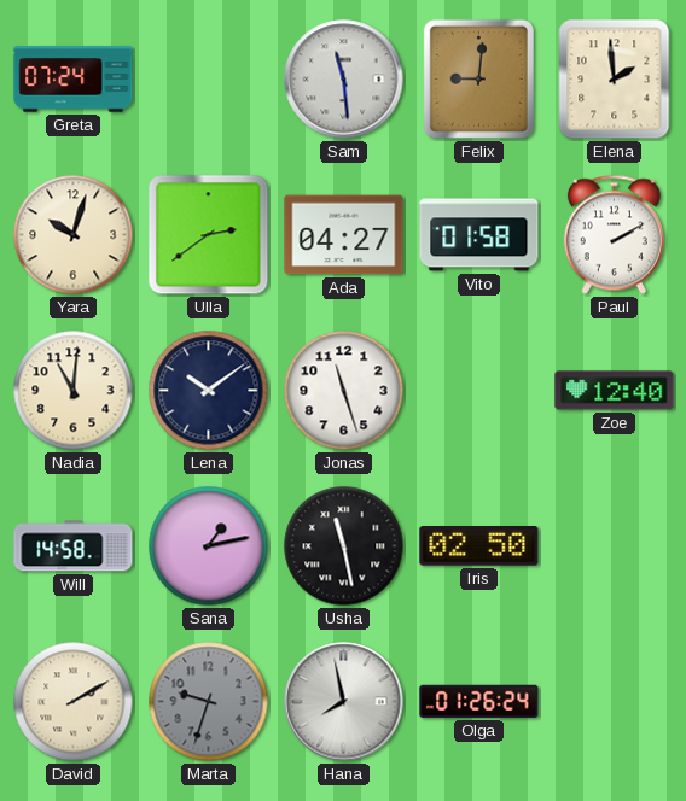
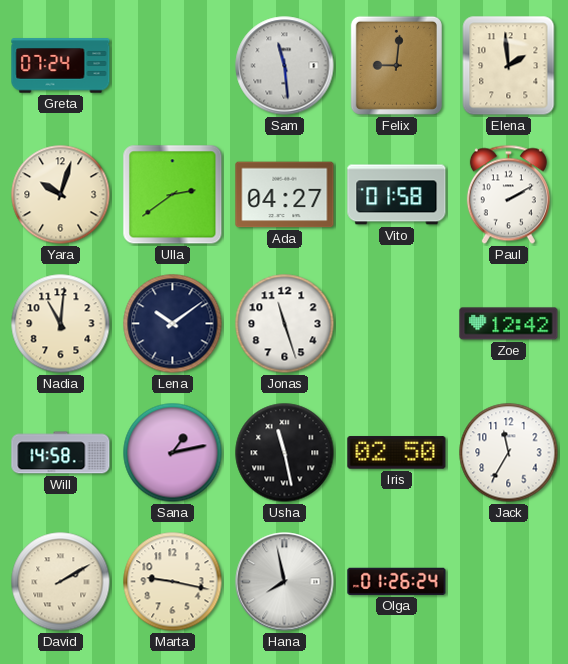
Zoe: 12:40 -> 12:42
Jack: none -> 11:35
Marta: 9:33 -> 9:17
Marta dial: grey -> cream
